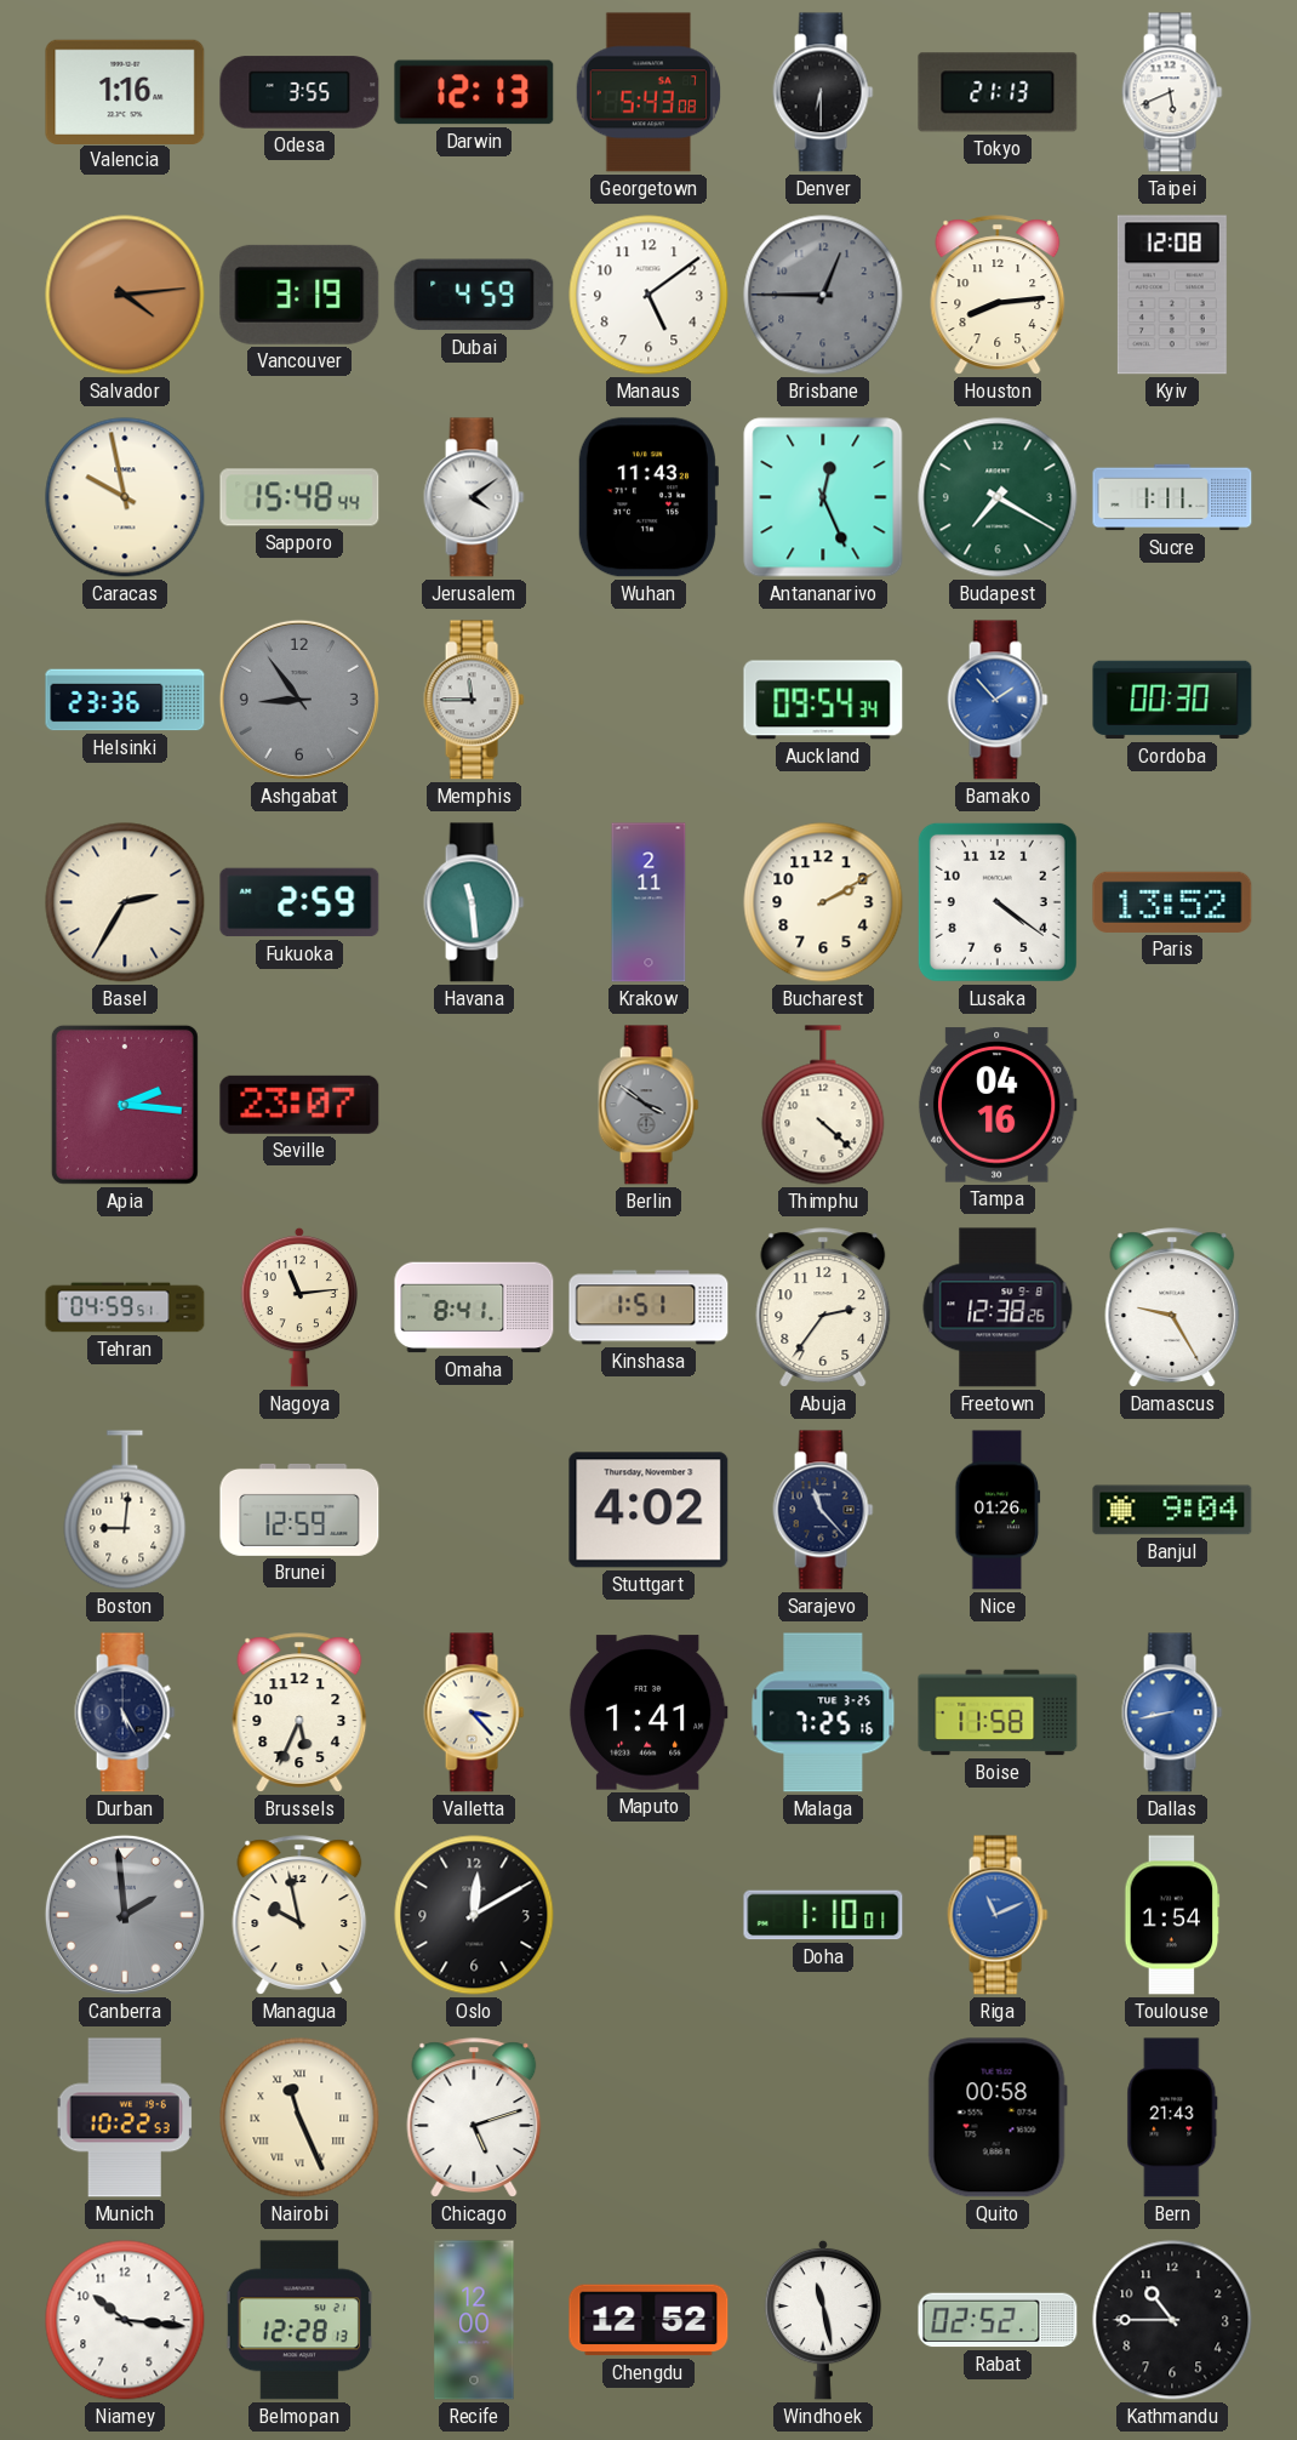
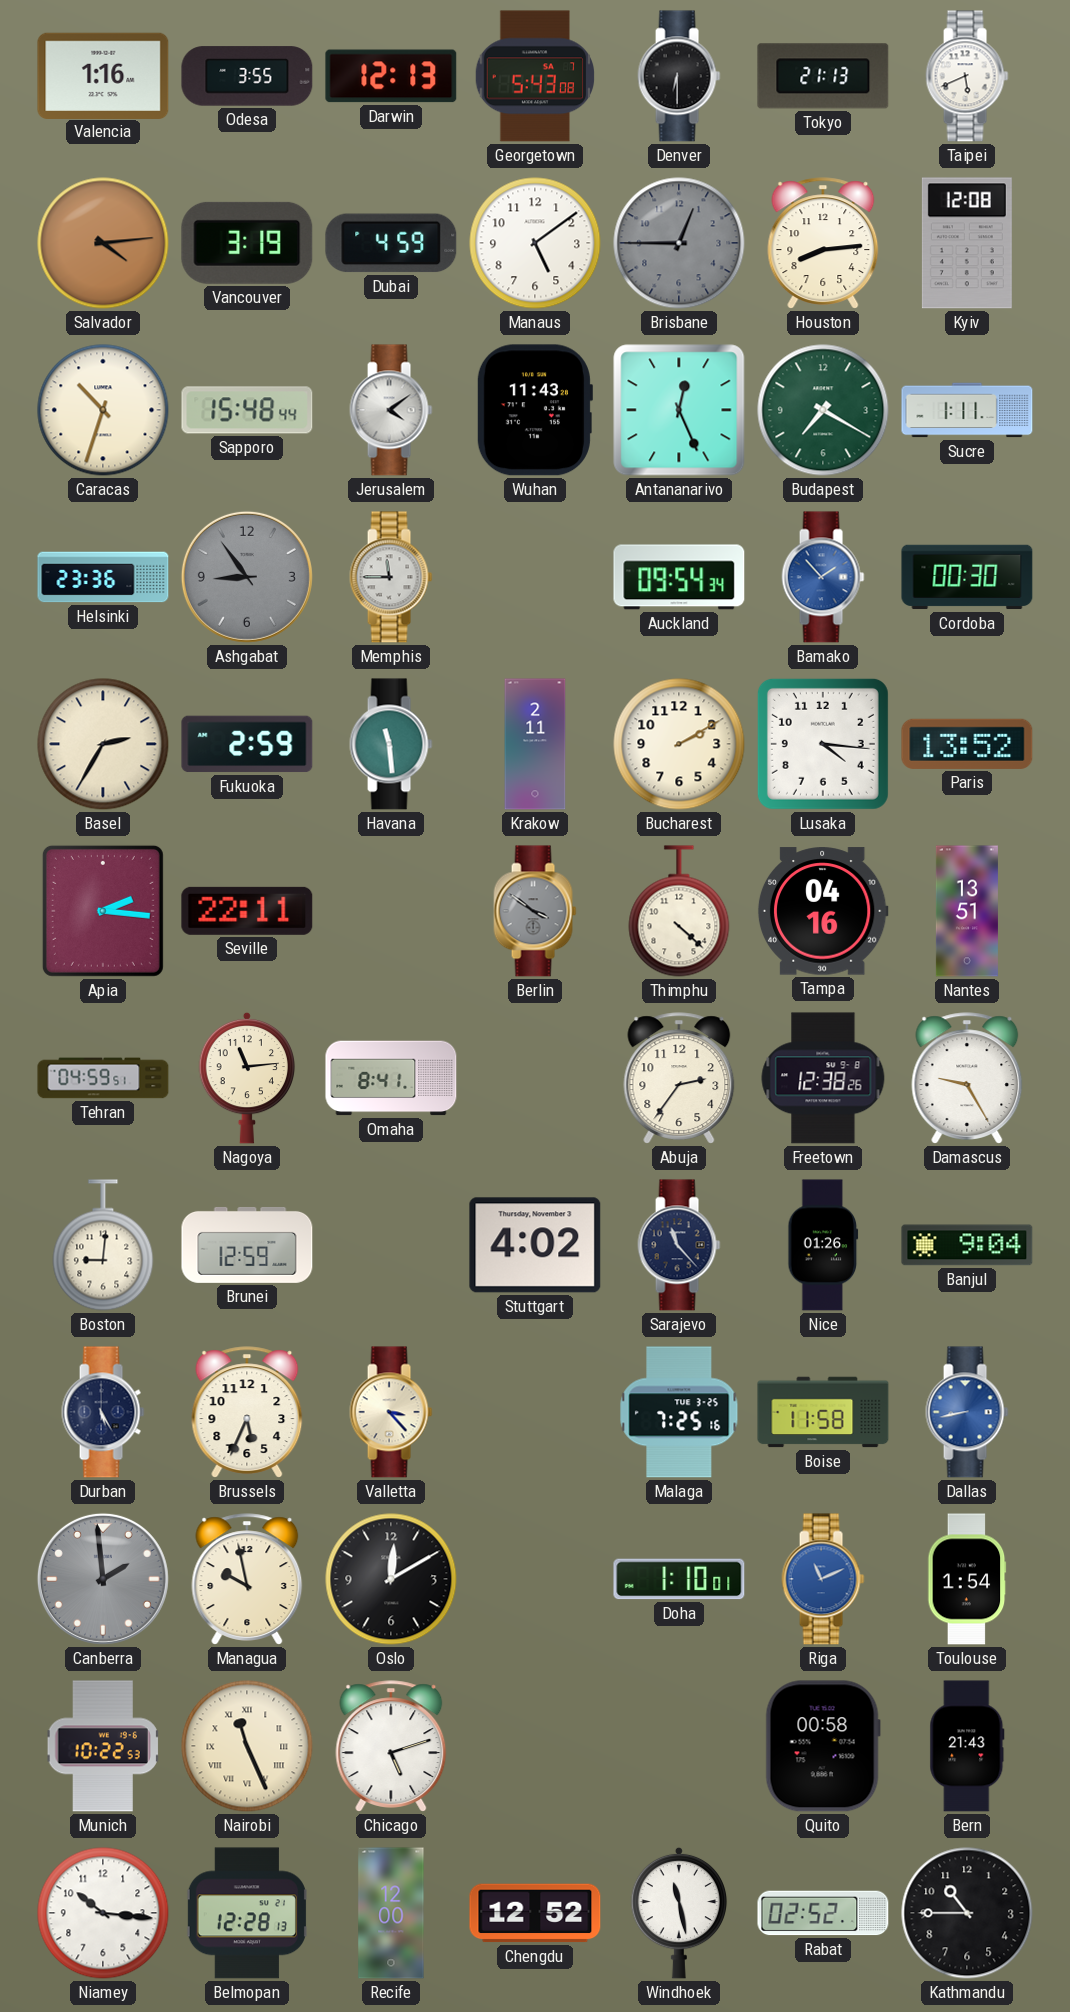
Caracas: 9:58 -> 10:33
Lusaka: 4:21 -> 4:16
Seville: 23:07 -> 22:11
Nantes: none -> 13:51
Kinshasa: 1:51 -> none
Maputo: 1:41 -> none
